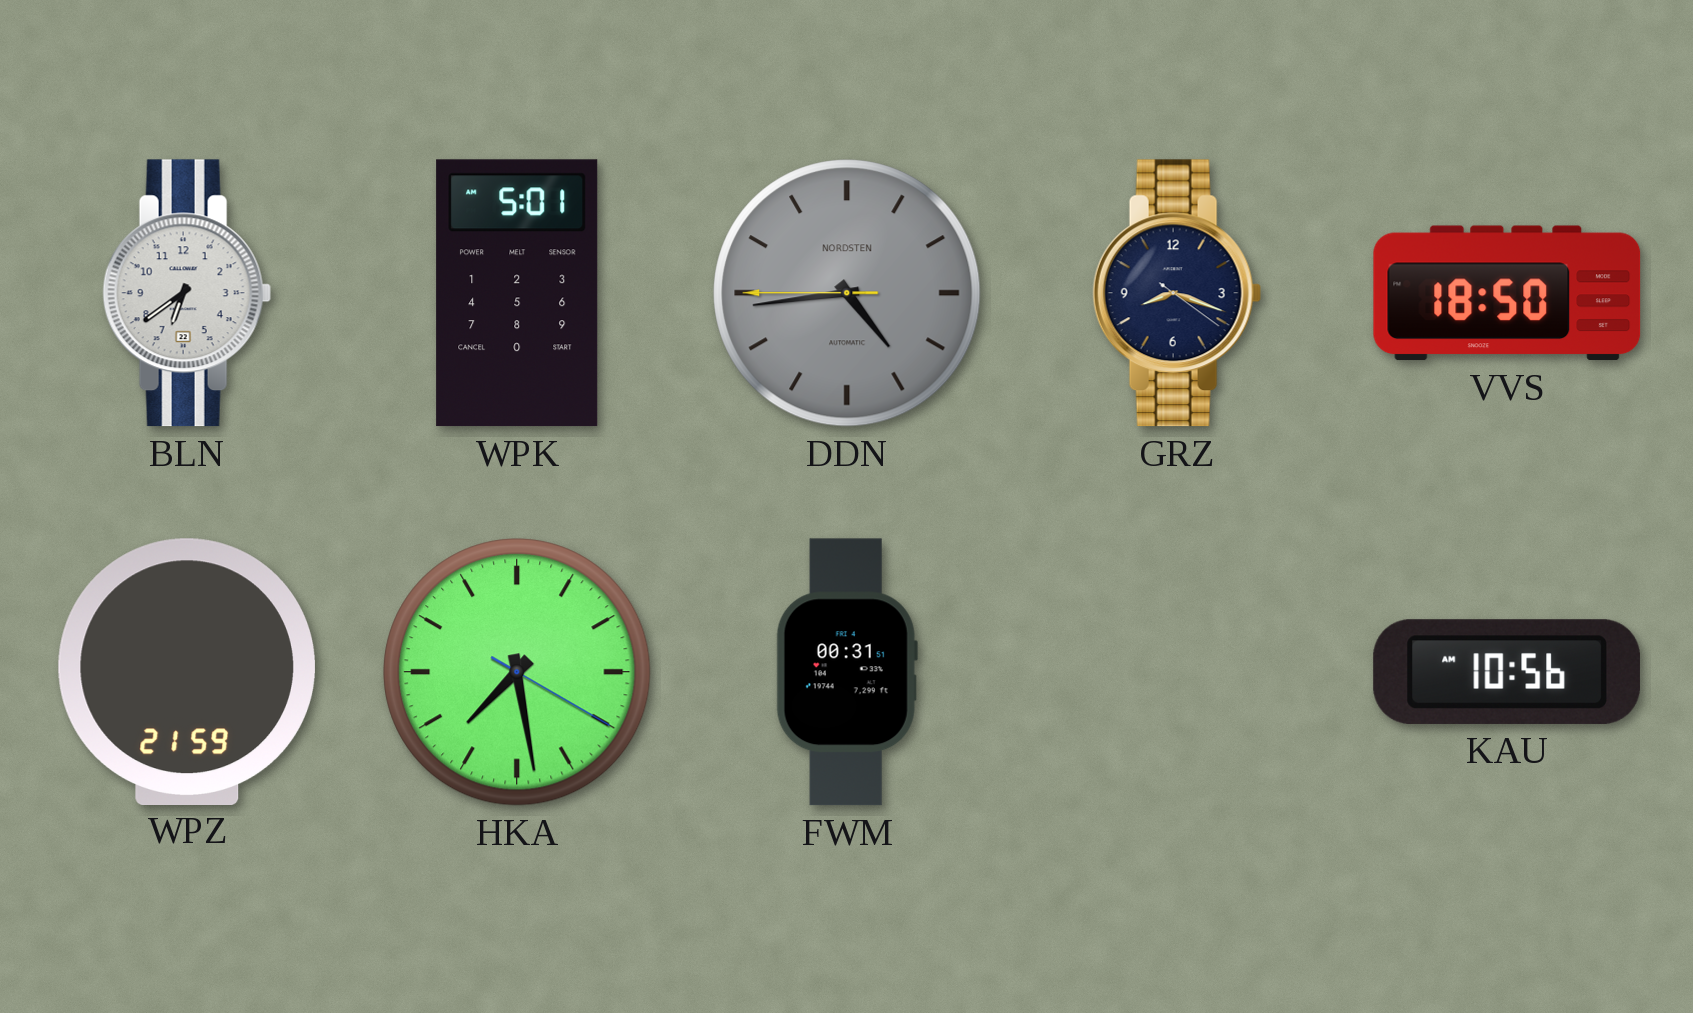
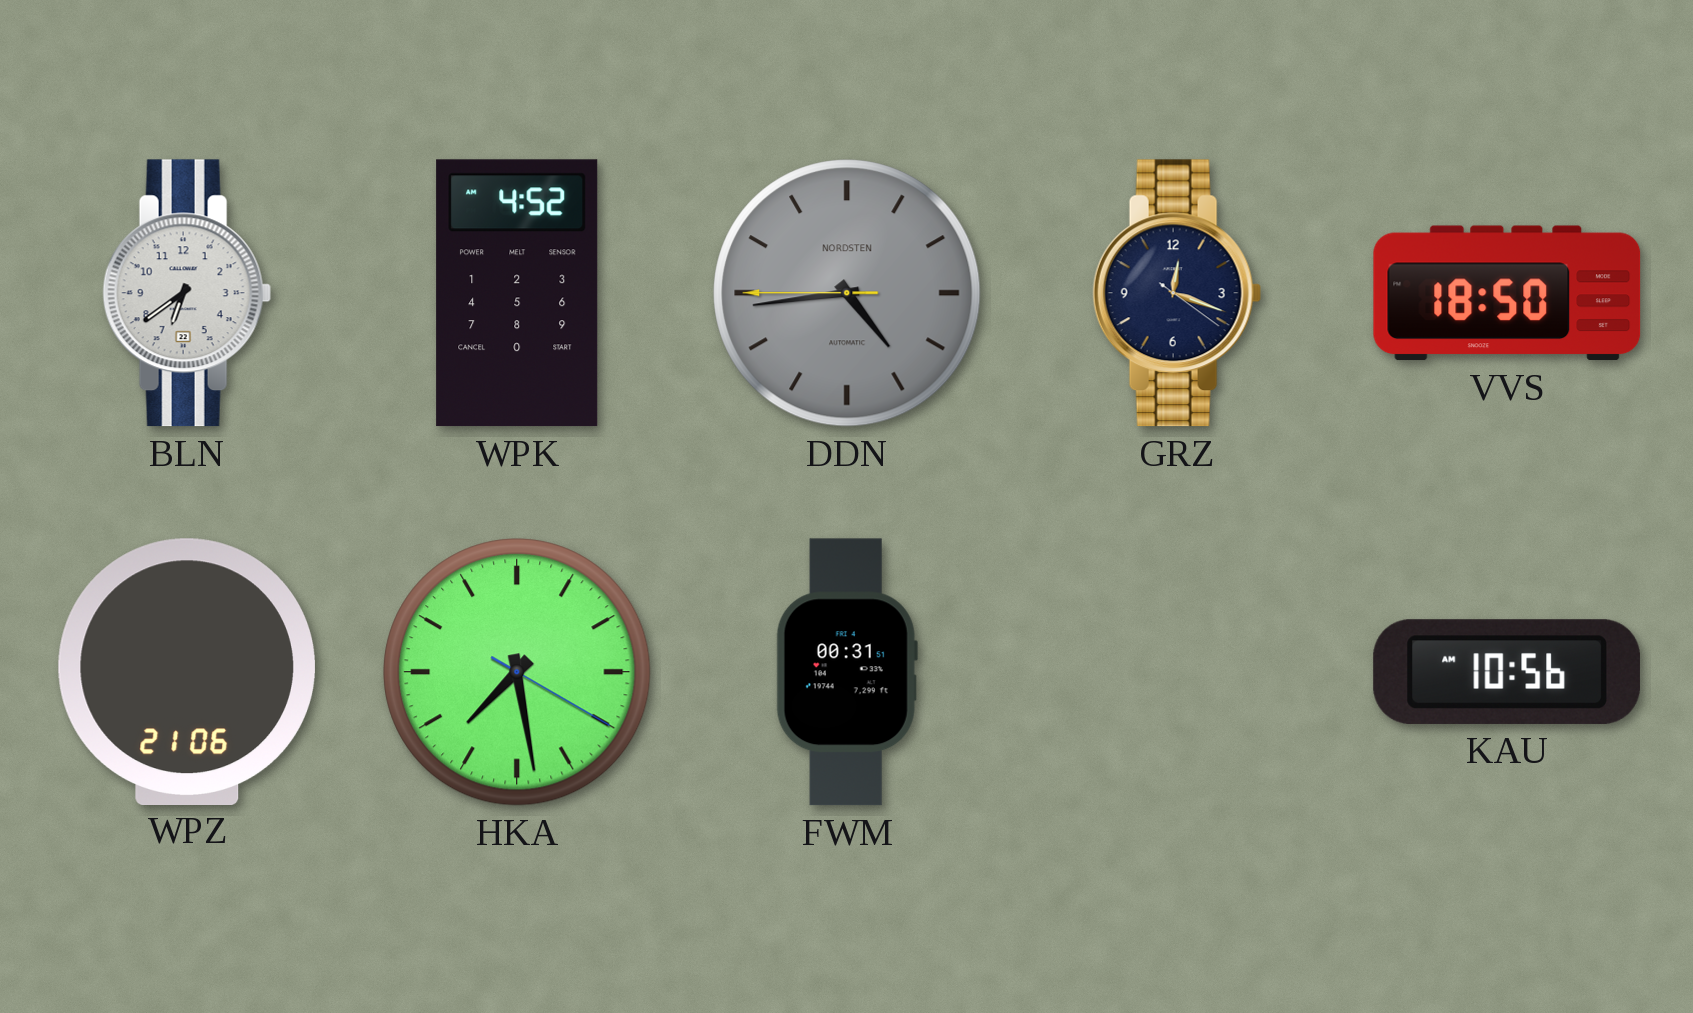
WPK: 5:01 -> 4:52
GRZ: 8:18 -> 12:18
WPZ: 21:59 -> 21:06
